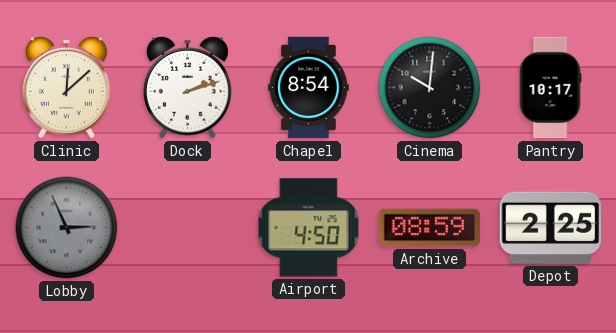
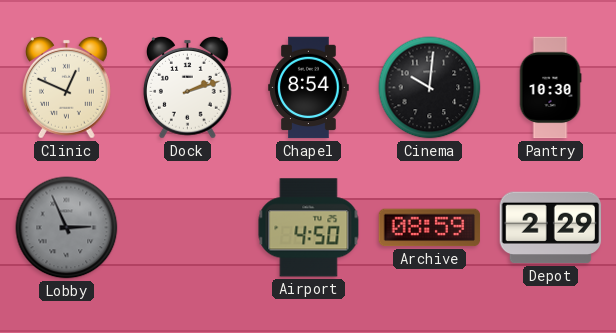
Clinic: 12:08 -> 12:49
Pantry: 10:17 -> 10:30
Depot: 2:25 -> 2:29
